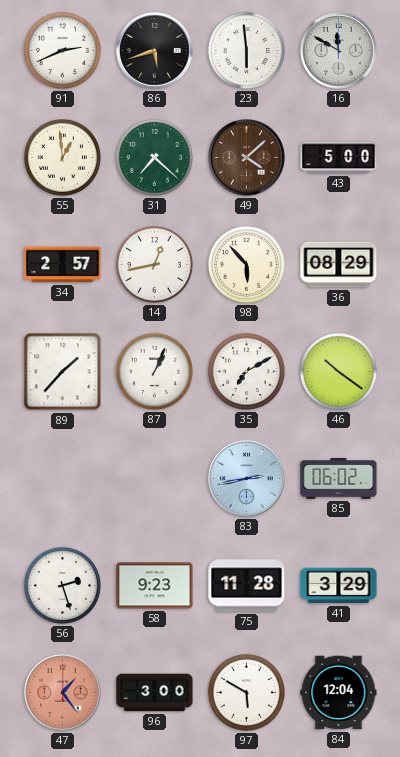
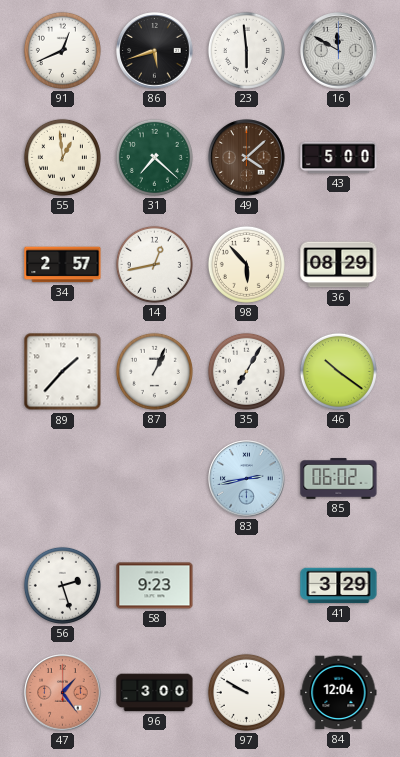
91: 2:41 -> 12:41
35: 7:10 -> 7:05
75: 11:28 -> none
97: 5:50 -> 9:50
